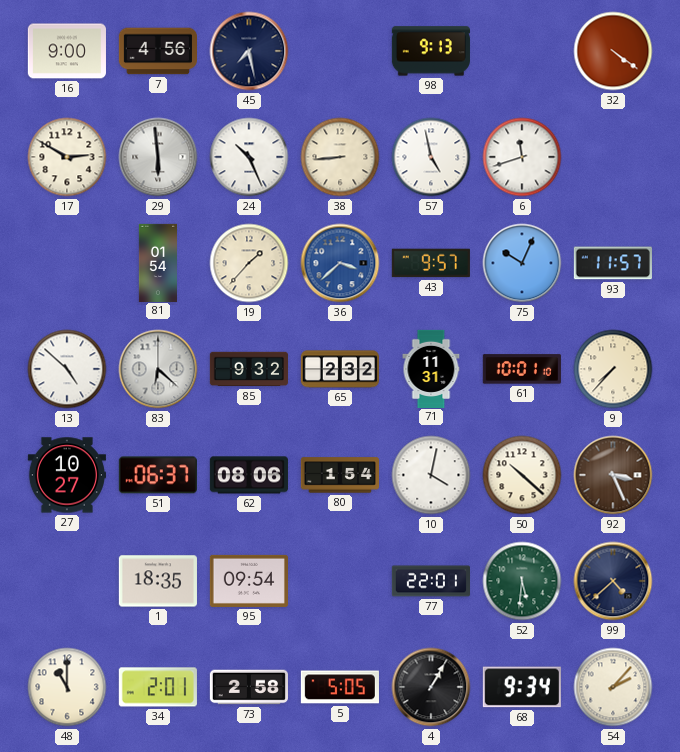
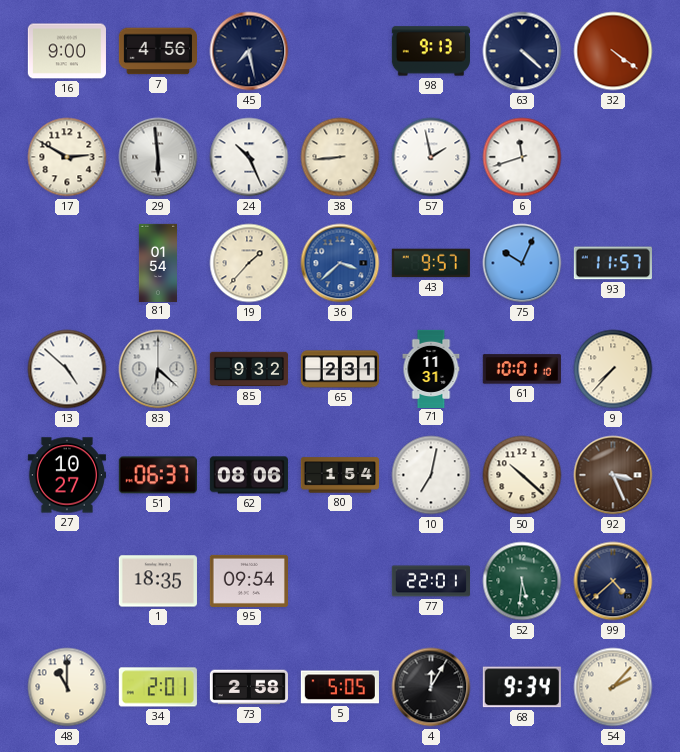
63: none -> 4:22
57: 4:58 -> 1:58
65: 2:32 -> 2:31
10: 4:02 -> 7:02
4: 1:05 -> 12:05
